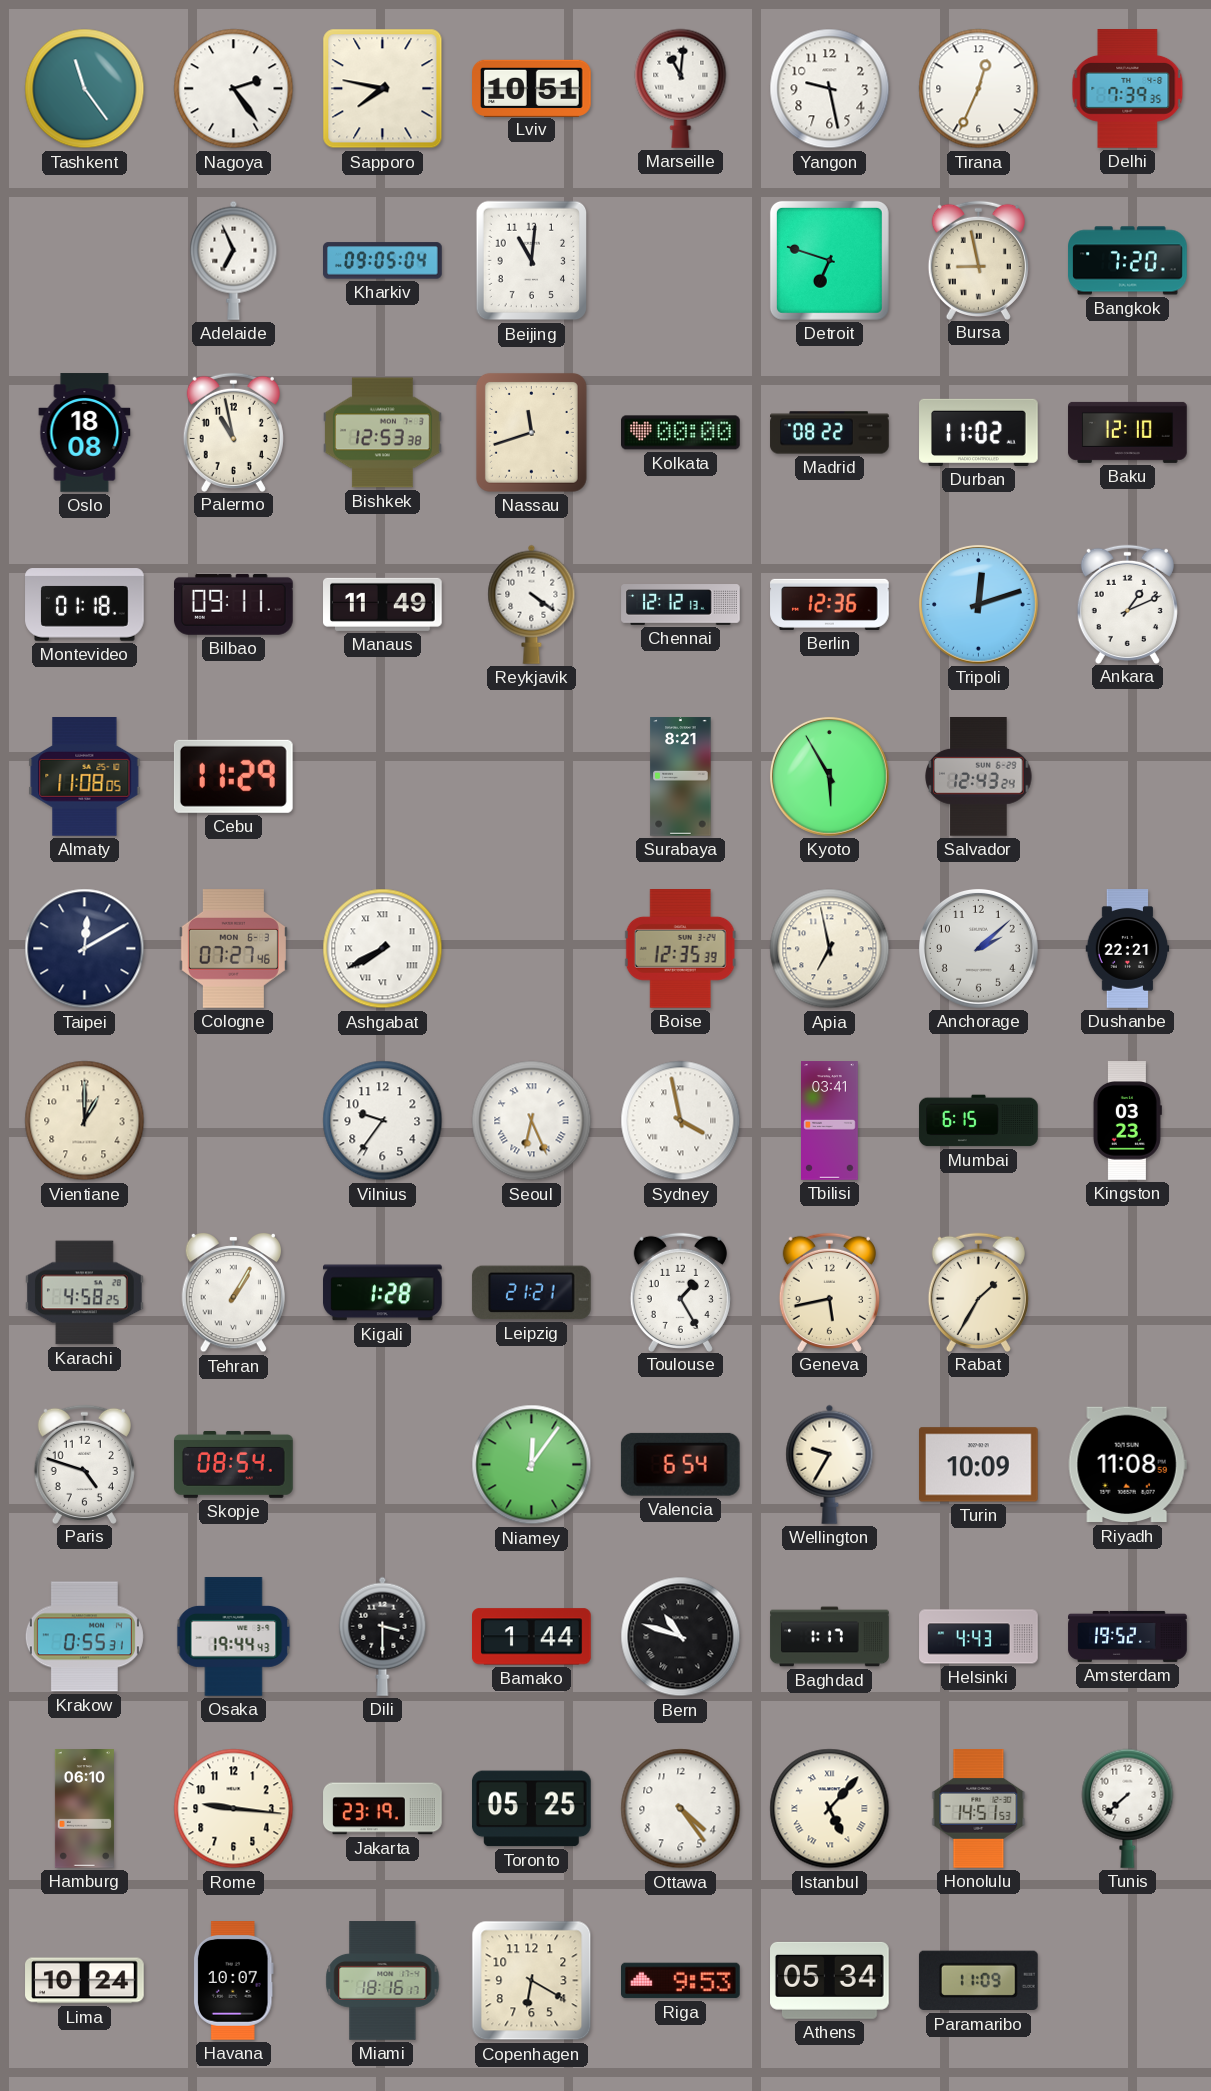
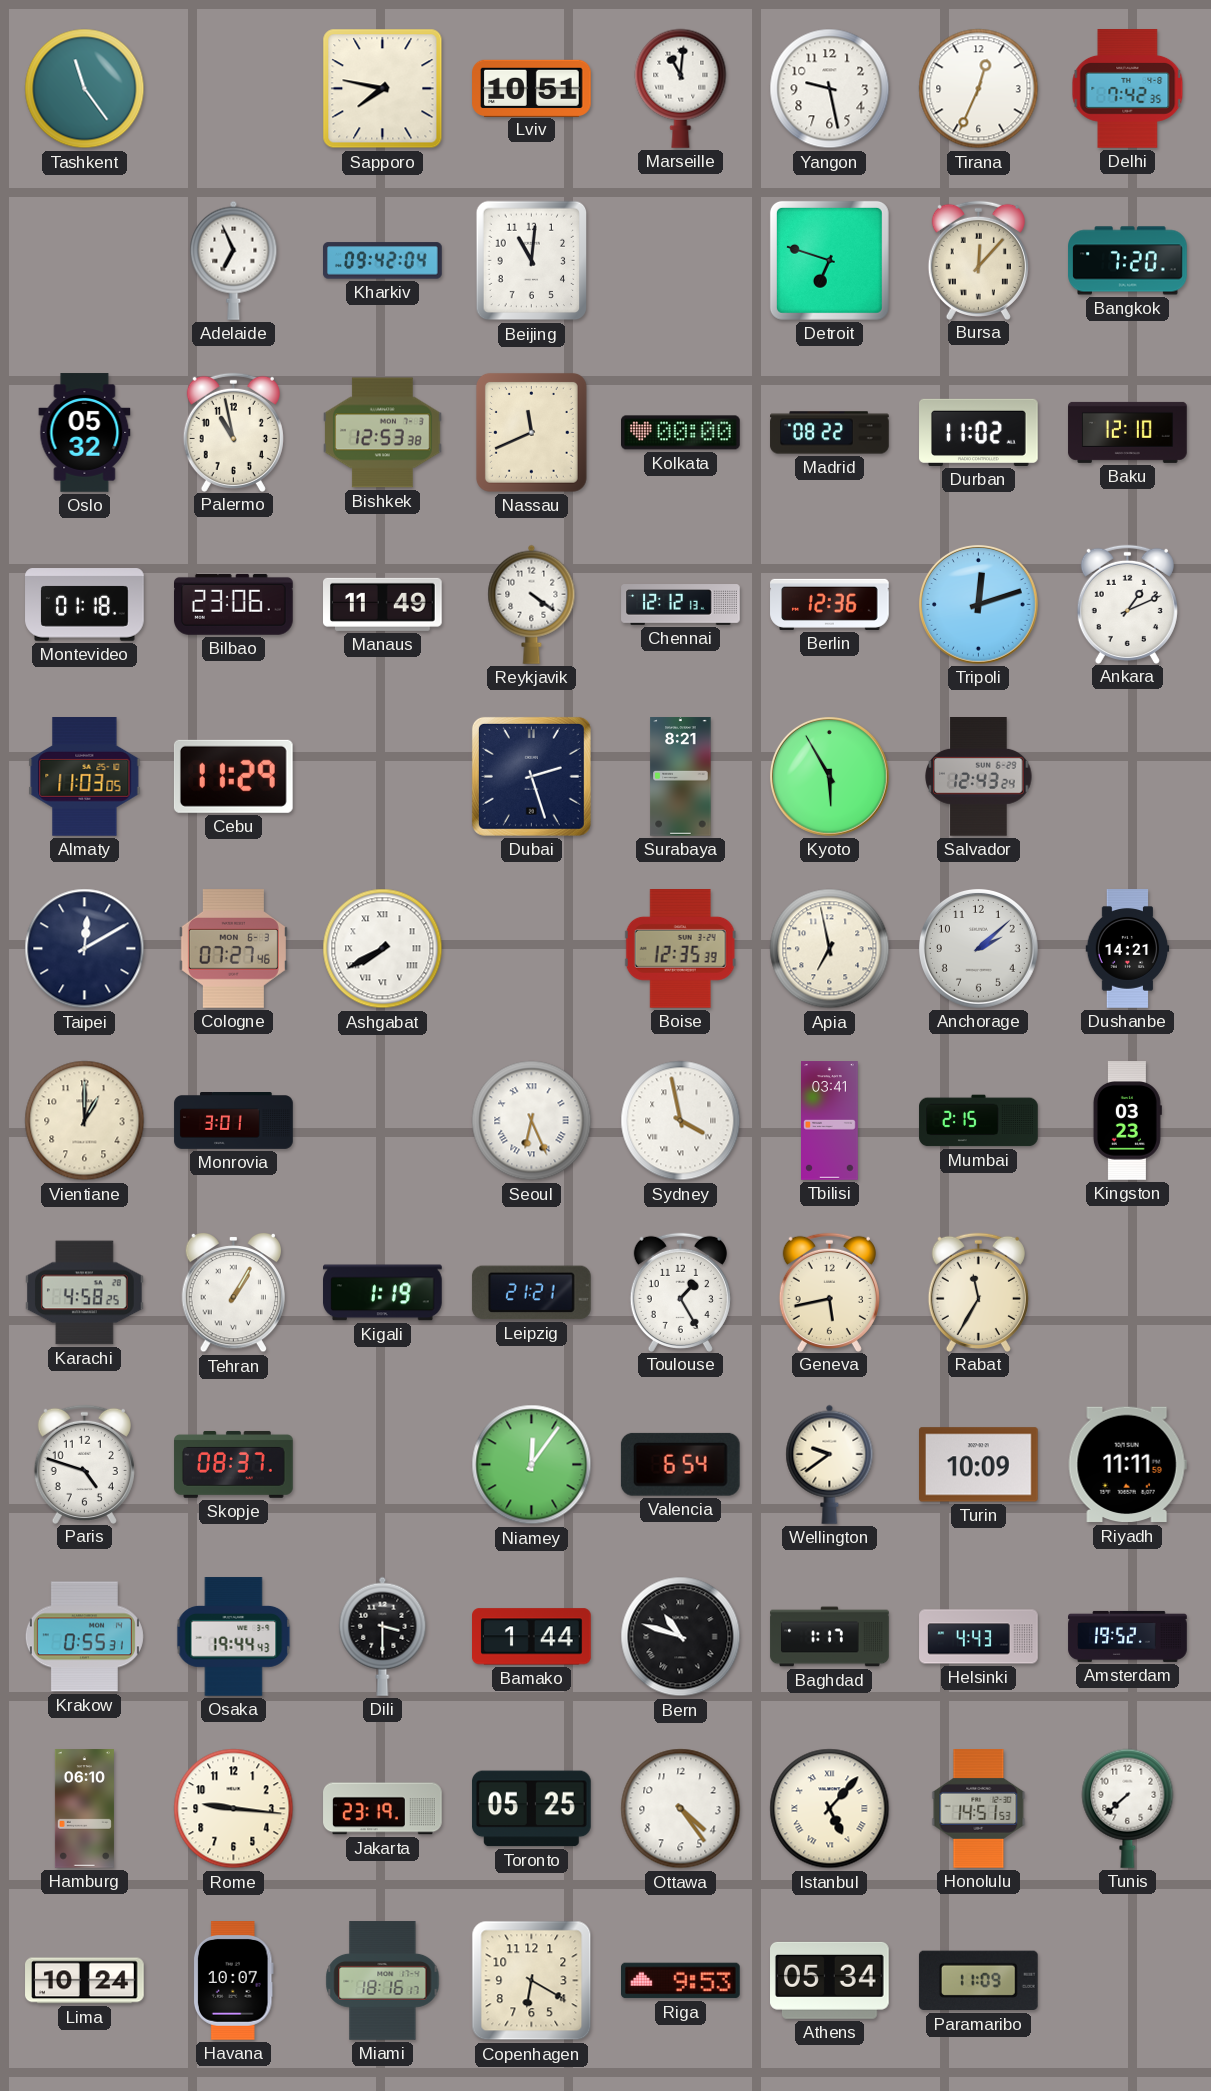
Nagoya: 2:24 -> none
Delhi: 7:39 -> 7:42
Kharkiv: 09:05 -> 09:42
Bursa: 8:58 -> 12:07
Oslo: 18:08 -> 05:32
Nassau: 11:42 -> 11:41
Bilbao: 09:11 -> 23:06
Almaty: 11:08 -> 11:03
Dubai: none -> 2:27
Dushanbe: 22:21 -> 14:21
Monrovia: none -> 3:01
Vilnius: 9:36 -> none
Mumbai: 6:15 -> 2:15
Kigali: 1:28 -> 1:19
Rabat: 1:35 -> 11:35
Skopje: 08:54 -> 08:37
Wellington: 9:35 -> 9:39
Riyadh: 11:08 -> 11:11
